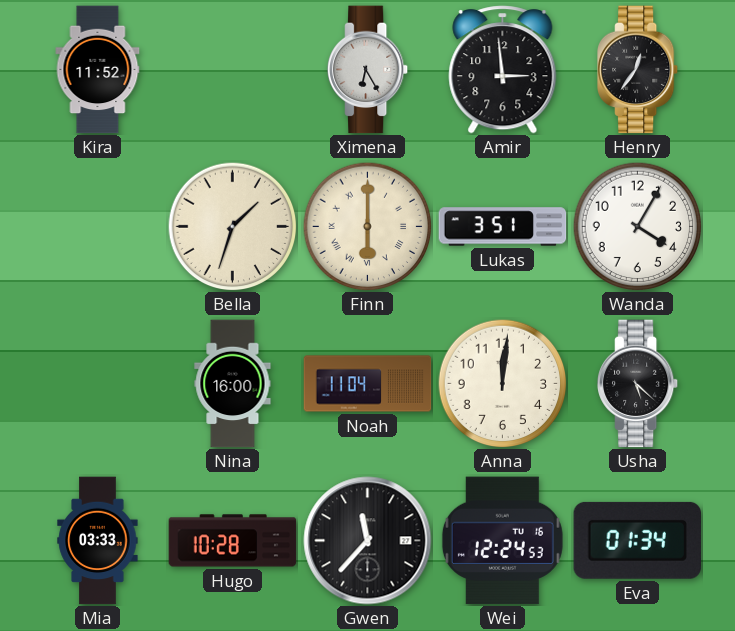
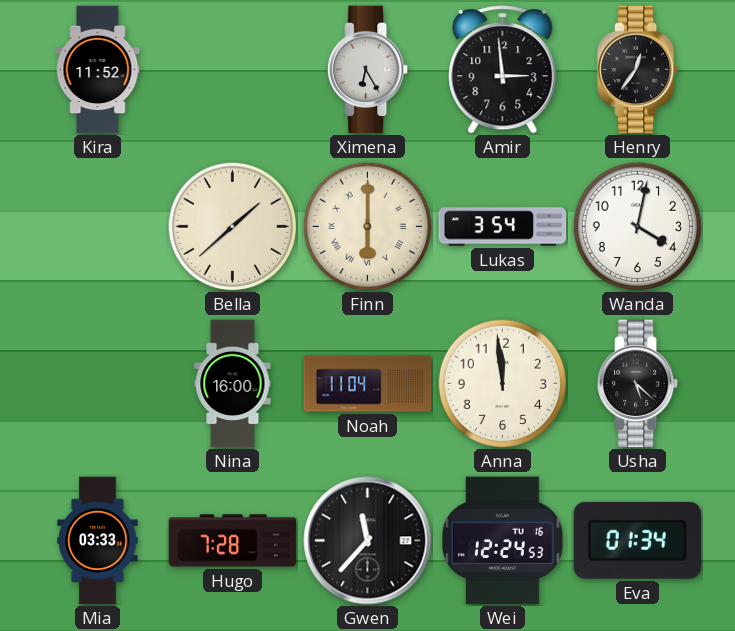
Bella: 1:33 -> 1:38
Lukas: 3:51 -> 3:54
Wanda: 4:05 -> 4:02
Anna: 12:01 -> 11:59
Hugo: 10:28 -> 7:28
